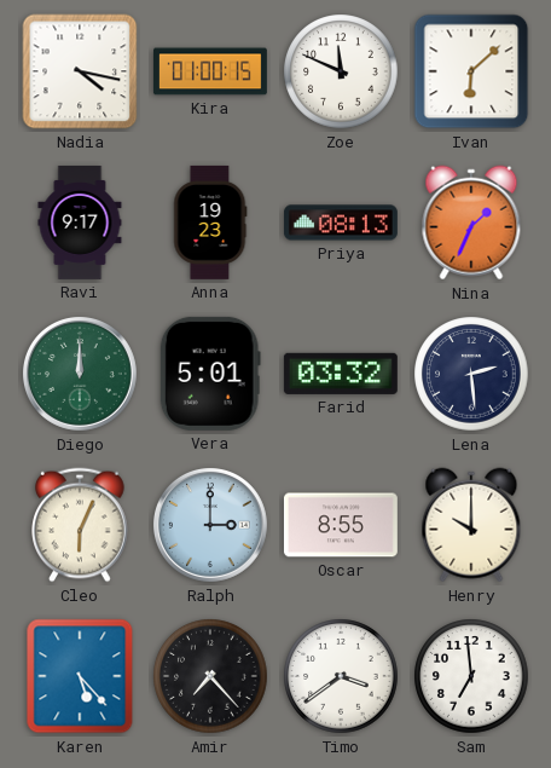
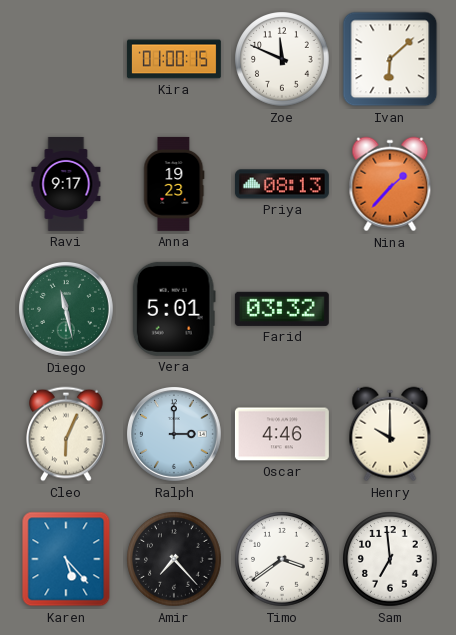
Nadia: 4:17 -> none
Nina: 1:34 -> 1:37
Diego: 12:00 -> 11:28
Lena: 2:29 -> none
Oscar: 8:55 -> 4:46
